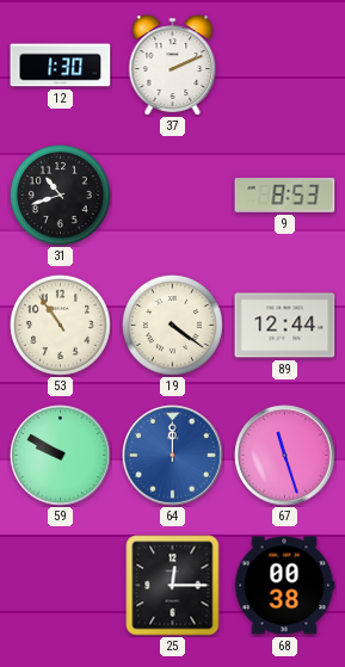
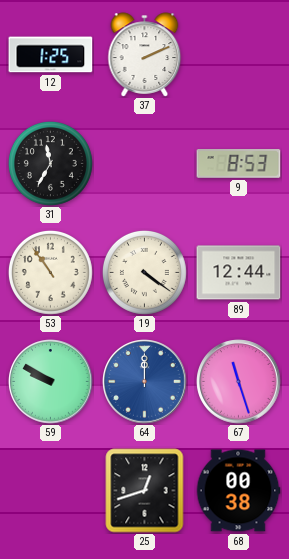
12: 1:30 -> 1:25
31: 10:42 -> 11:35
25: 12:15 -> 12:42
